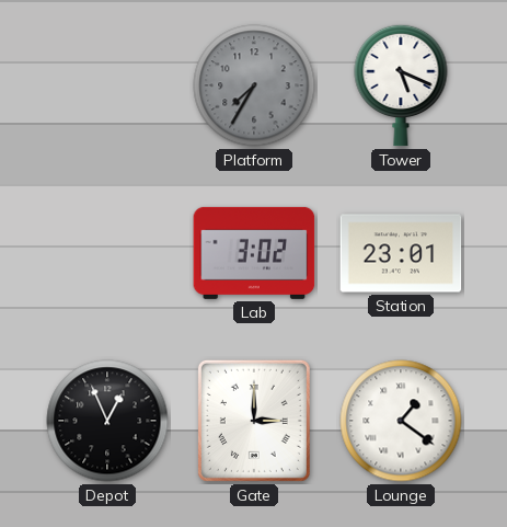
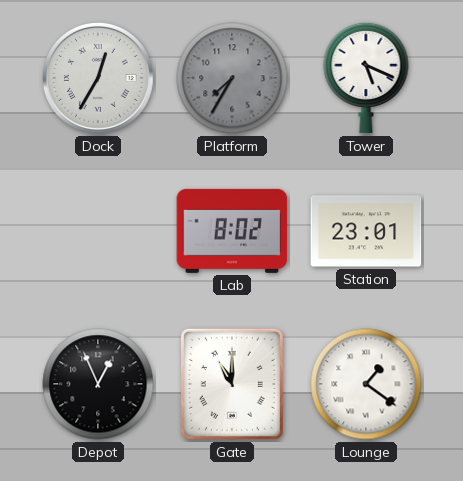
Dock: none -> 12:35
Lab: 3:02 -> 8:02
Gate: 3:00 -> 11:00
